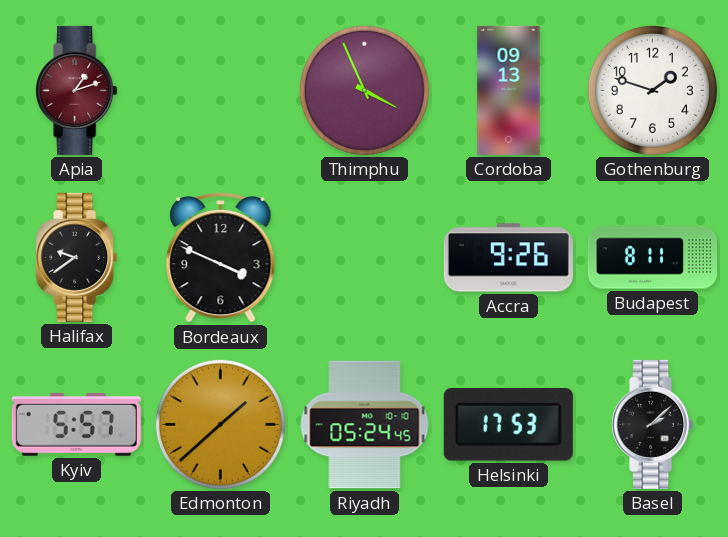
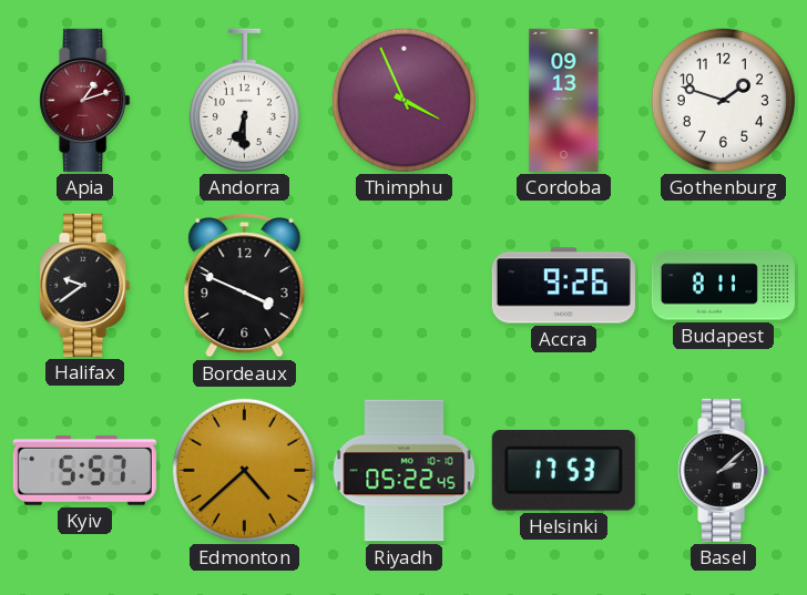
Andorra: none -> 6:30
Edmonton: 1:38 -> 4:38
Riyadh: 05:24 -> 05:22
